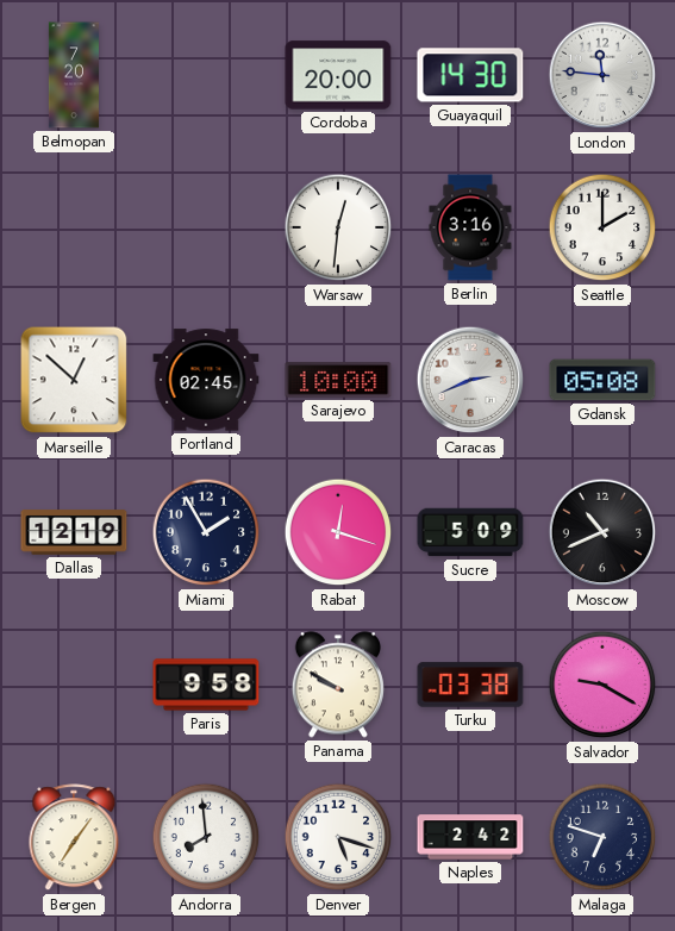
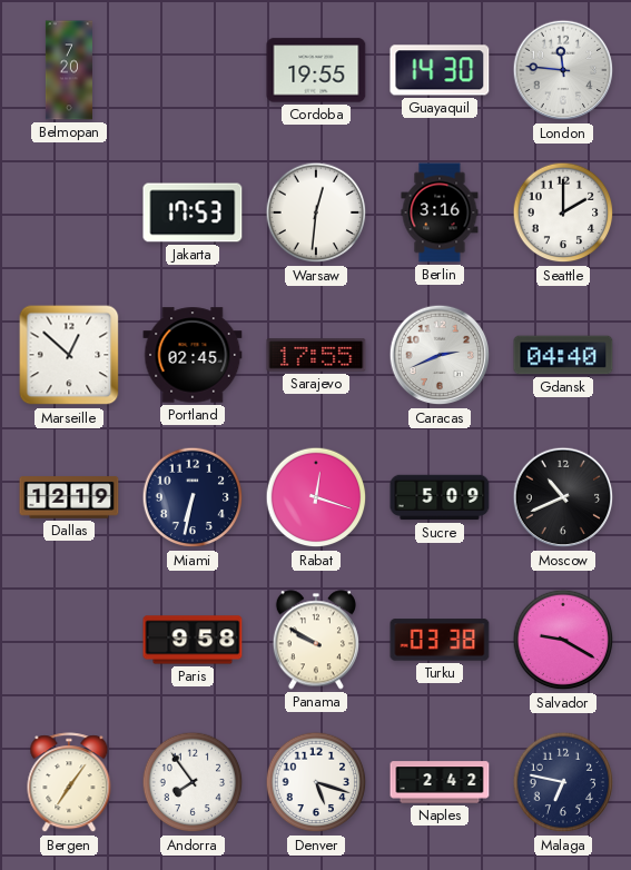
Cordoba: 20:00 -> 19:55
Jakarta: none -> 17:53
Sarajevo: 10:00 -> 17:55
Gdansk: 05:08 -> 04:40
Miami: 1:55 -> 6:32
Andorra: 7:59 -> 7:54
Malaga: 6:48 -> 6:47
